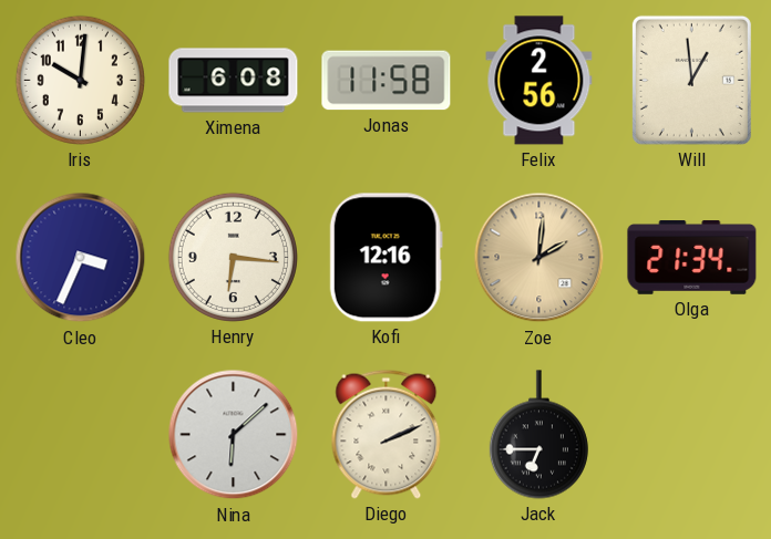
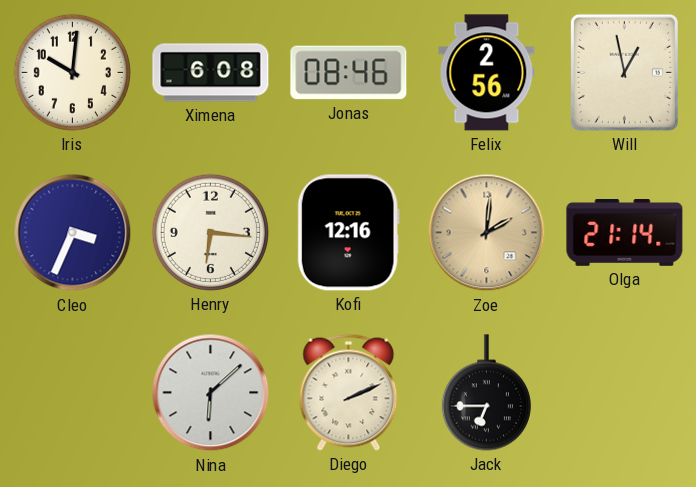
Jonas: 11:58 -> 08:46
Will: 12:59 -> 12:58
Olga: 21:34 -> 21:14
